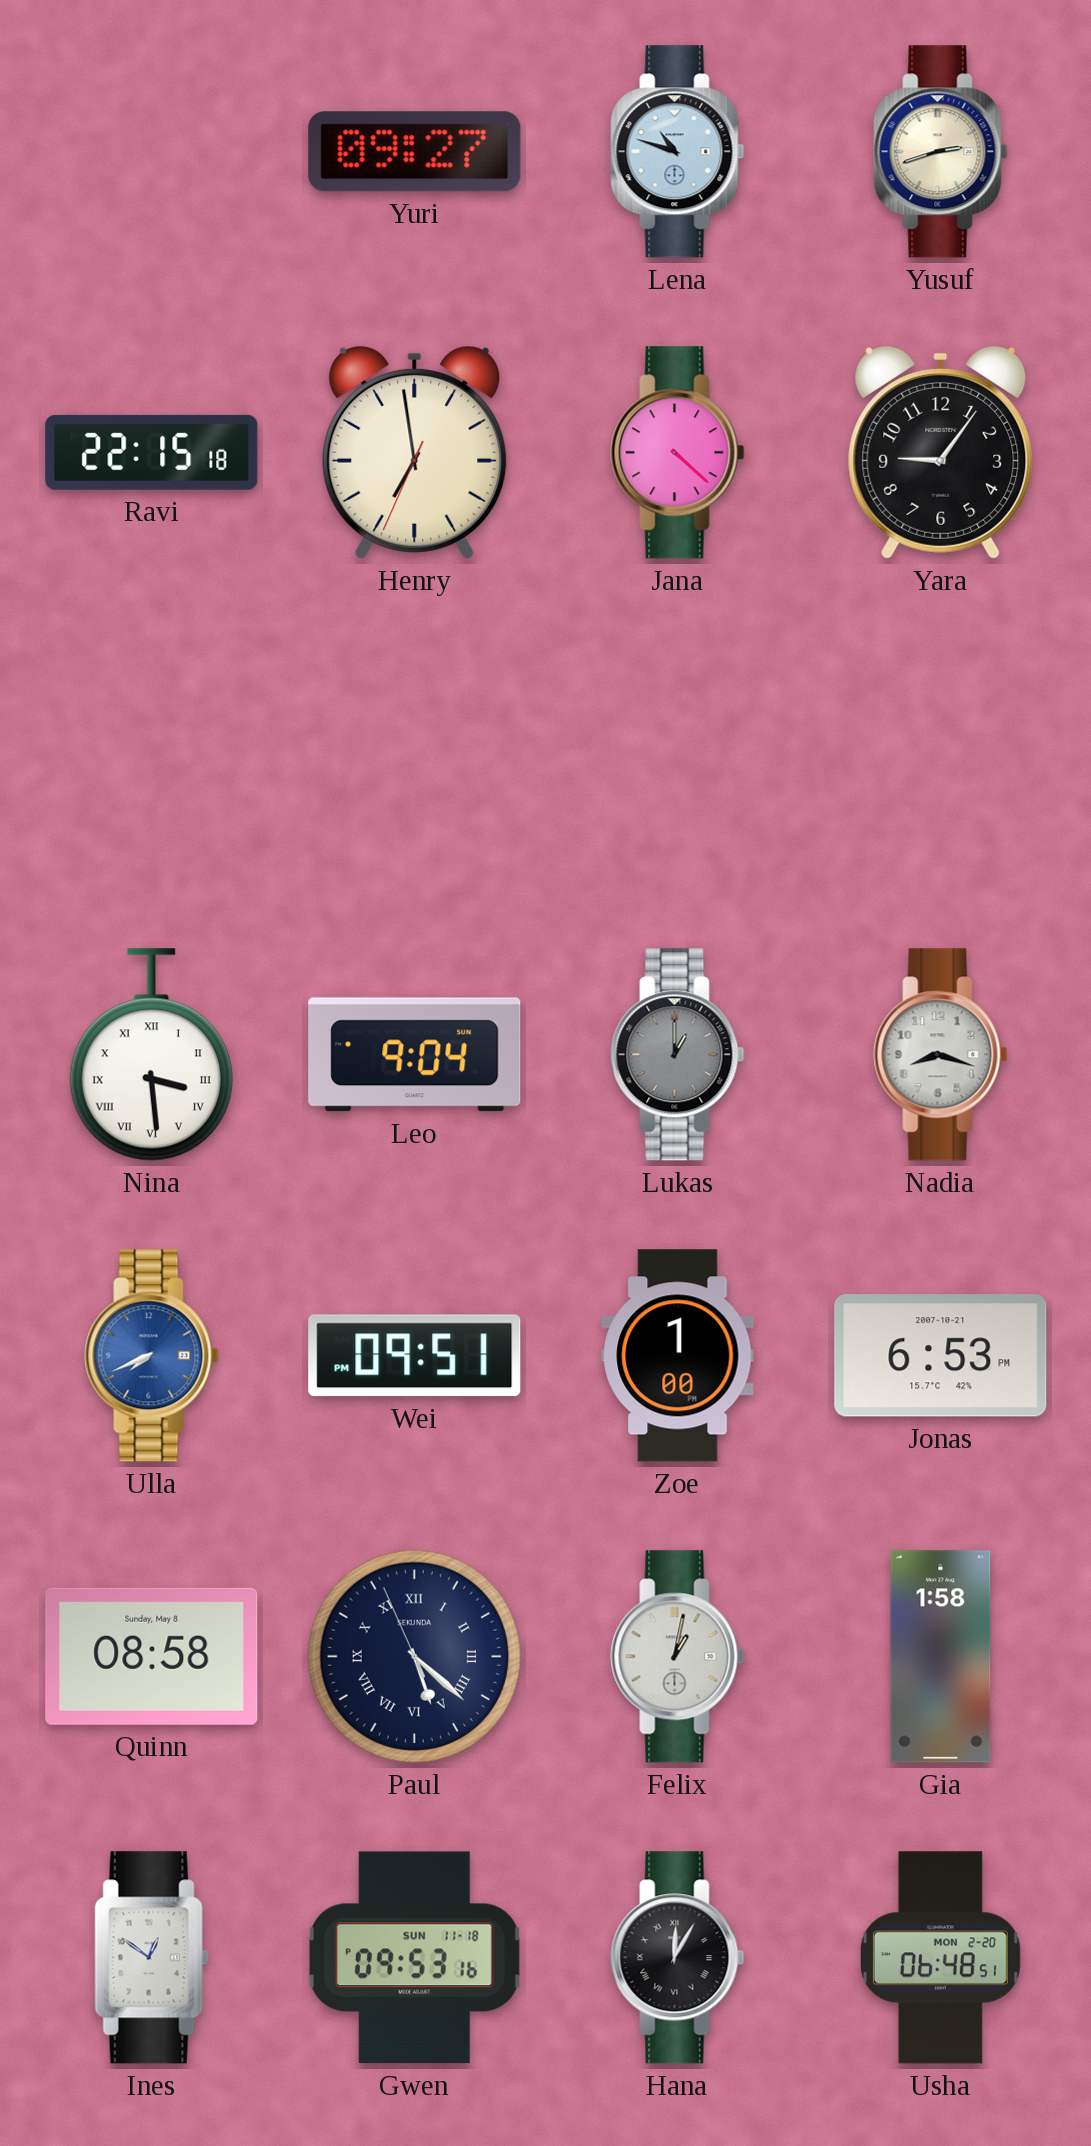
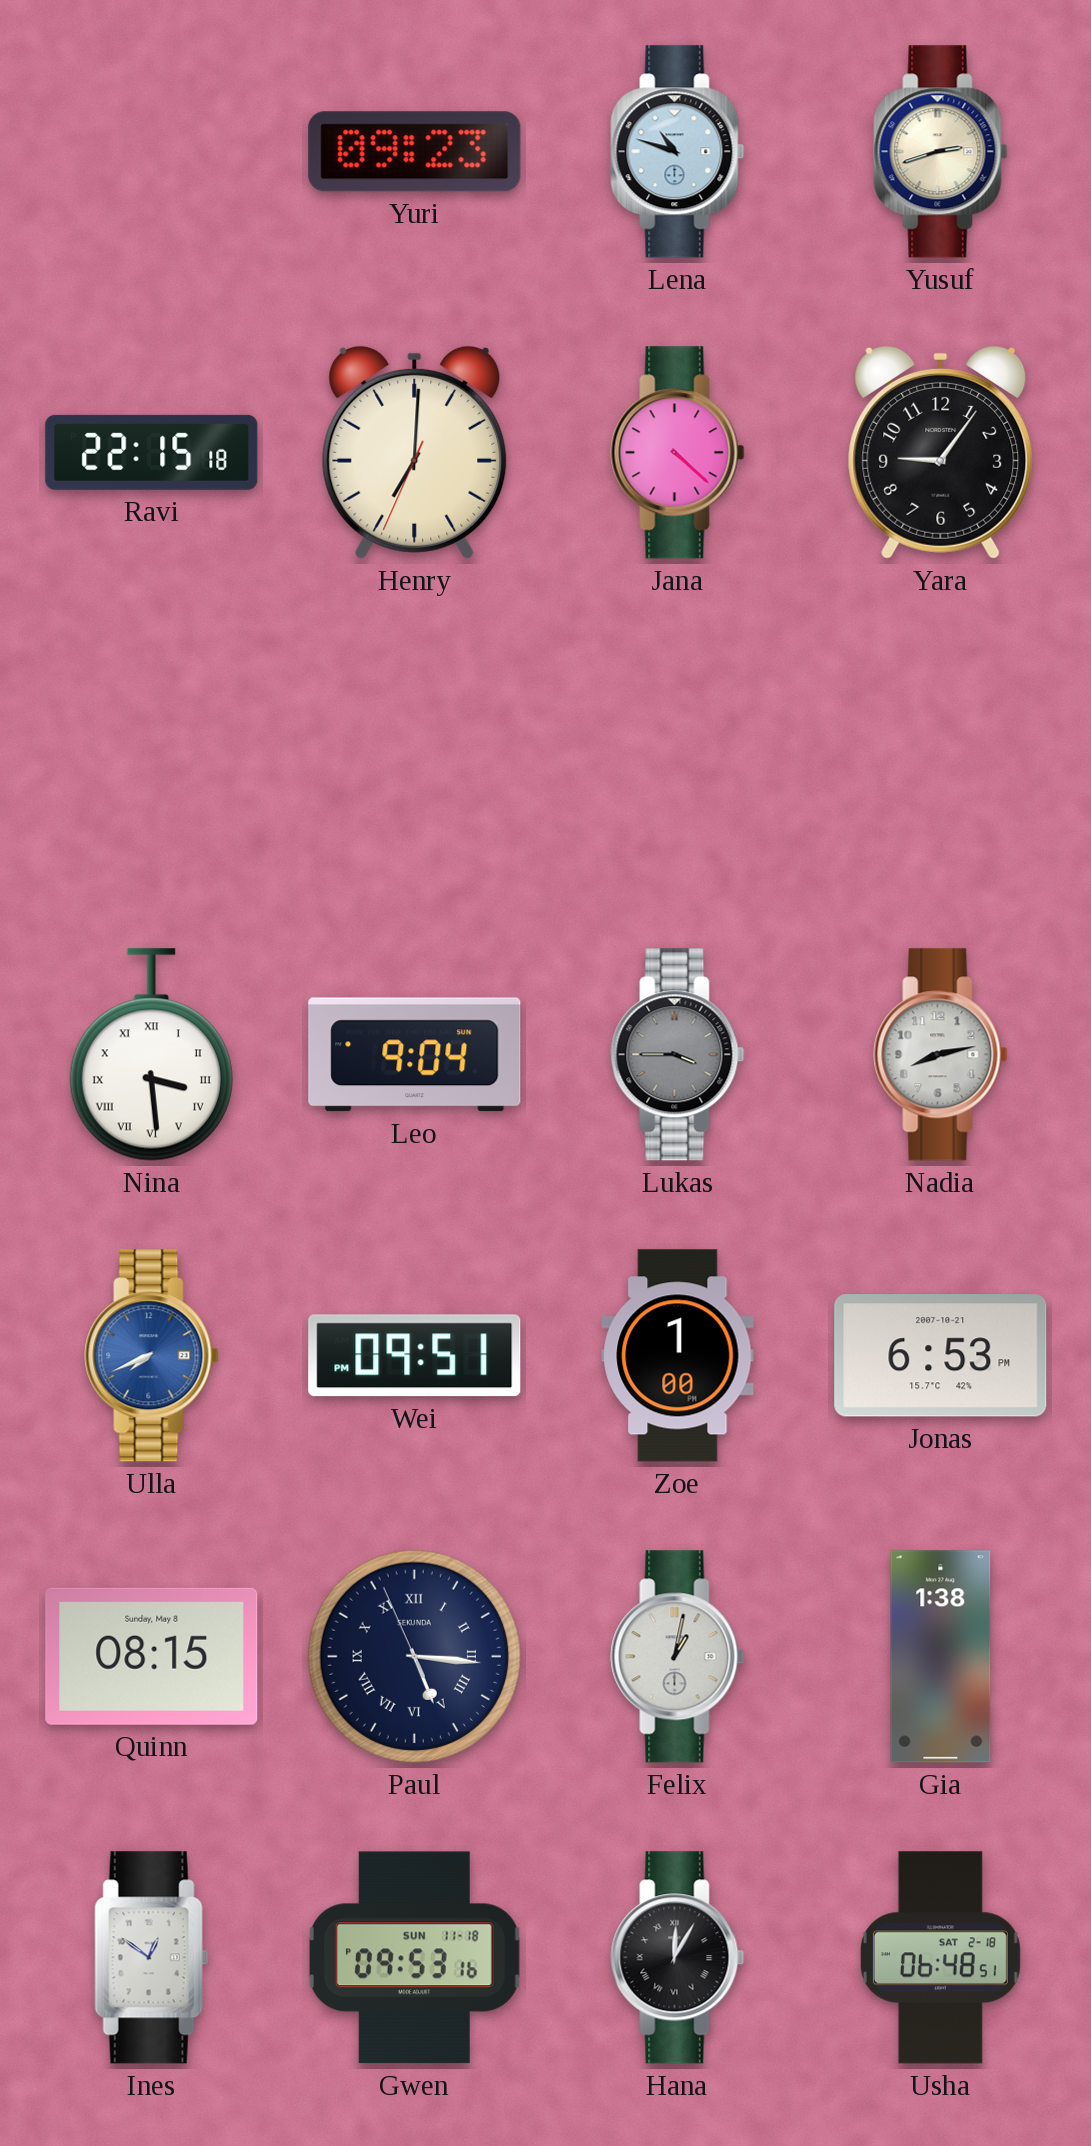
Yuri: 09:27 -> 09:23
Henry: 6:58 -> 7:00
Lukas: 1:00 -> 3:45
Nadia: 8:18 -> 8:13
Quinn: 08:58 -> 08:15
Paul: 5:21 -> 5:15
Gia: 1:58 -> 1:38
Usha date: MON 2-20 -> SAT 2-18
